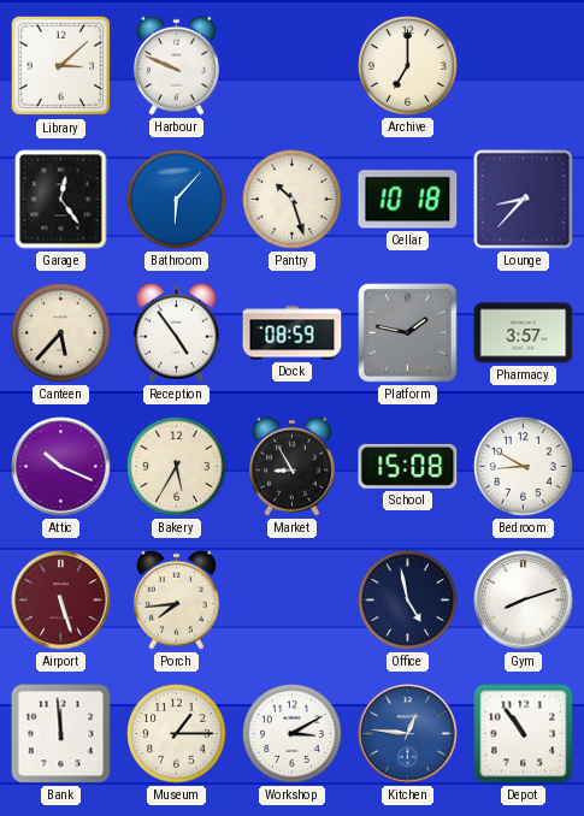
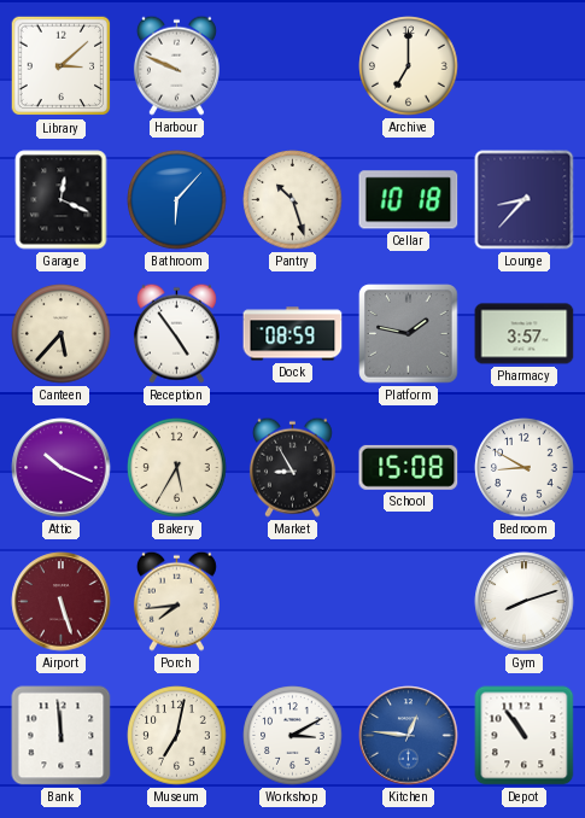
Garage: 12:24 -> 12:19
Office: 4:58 -> none
Museum: 1:15 -> 7:02
